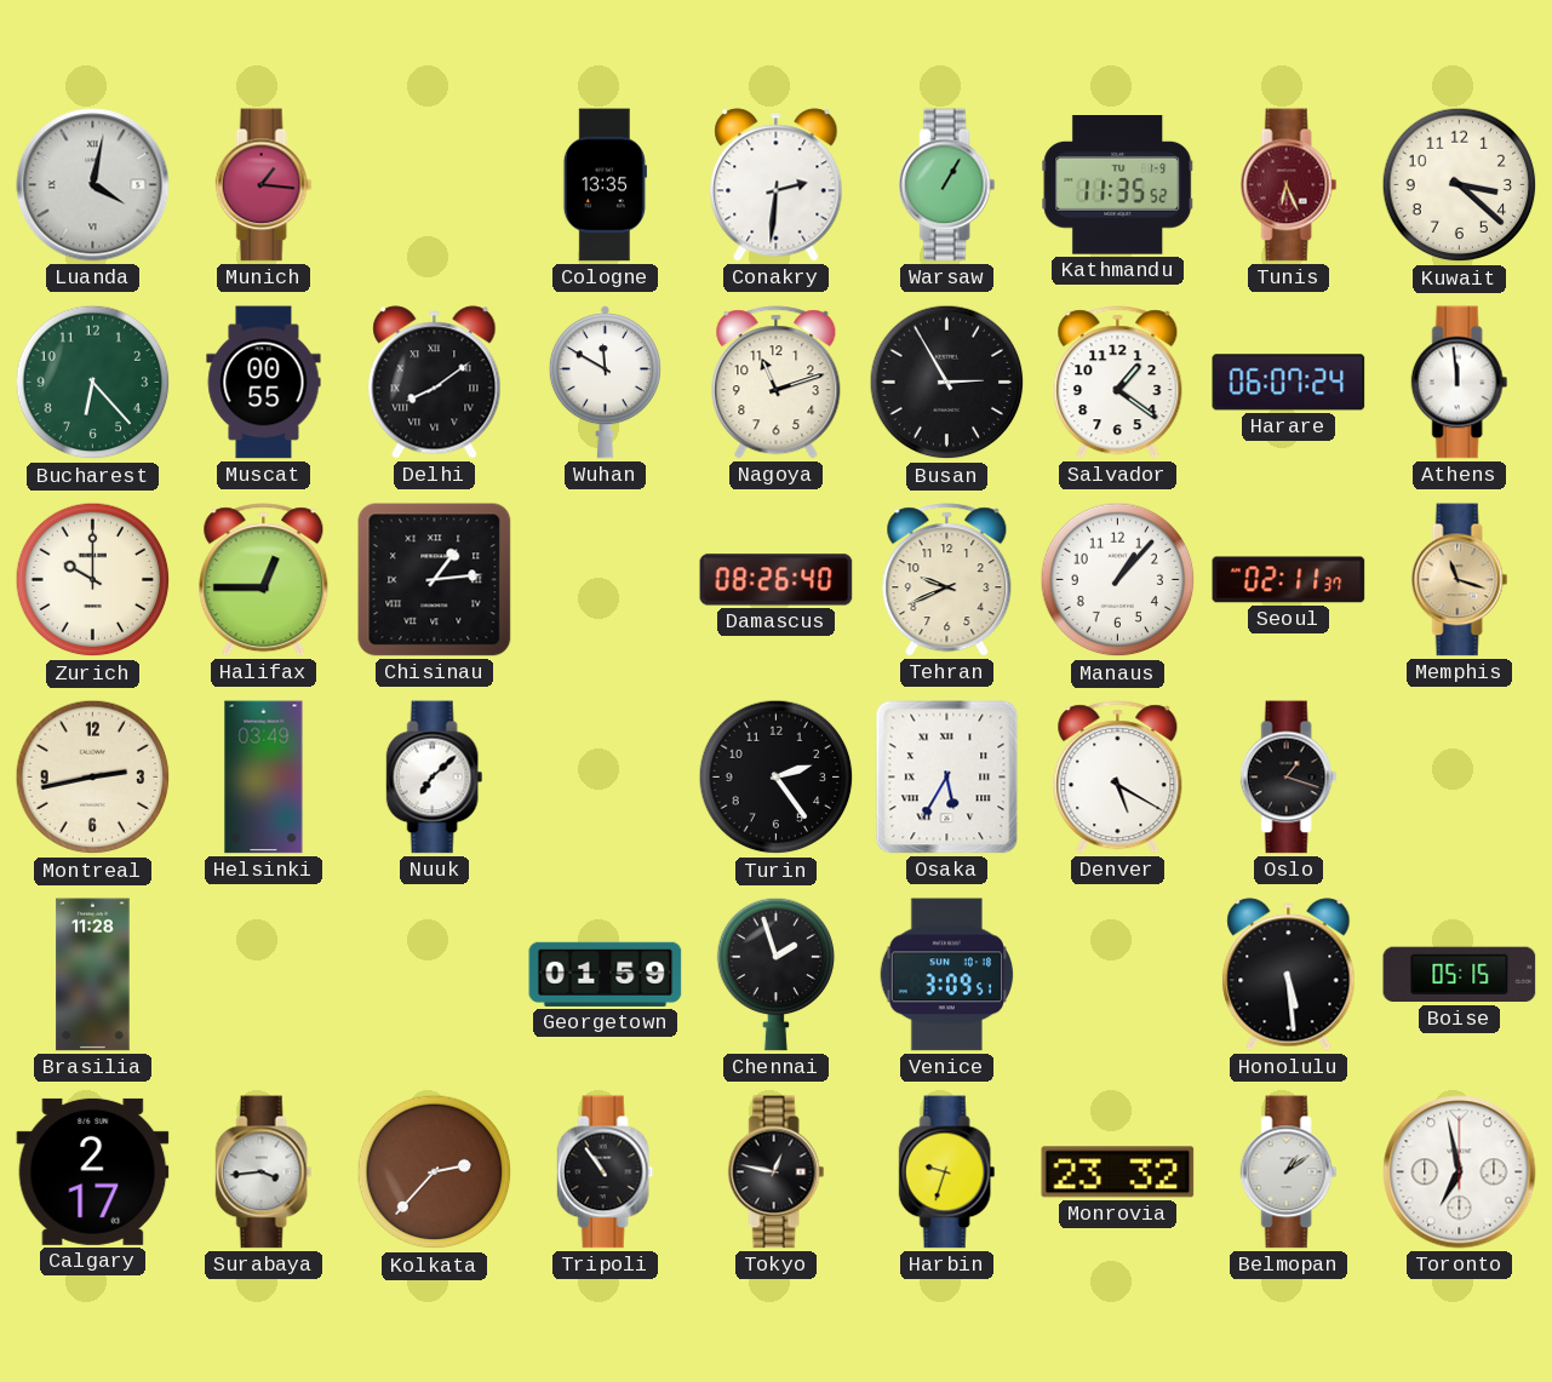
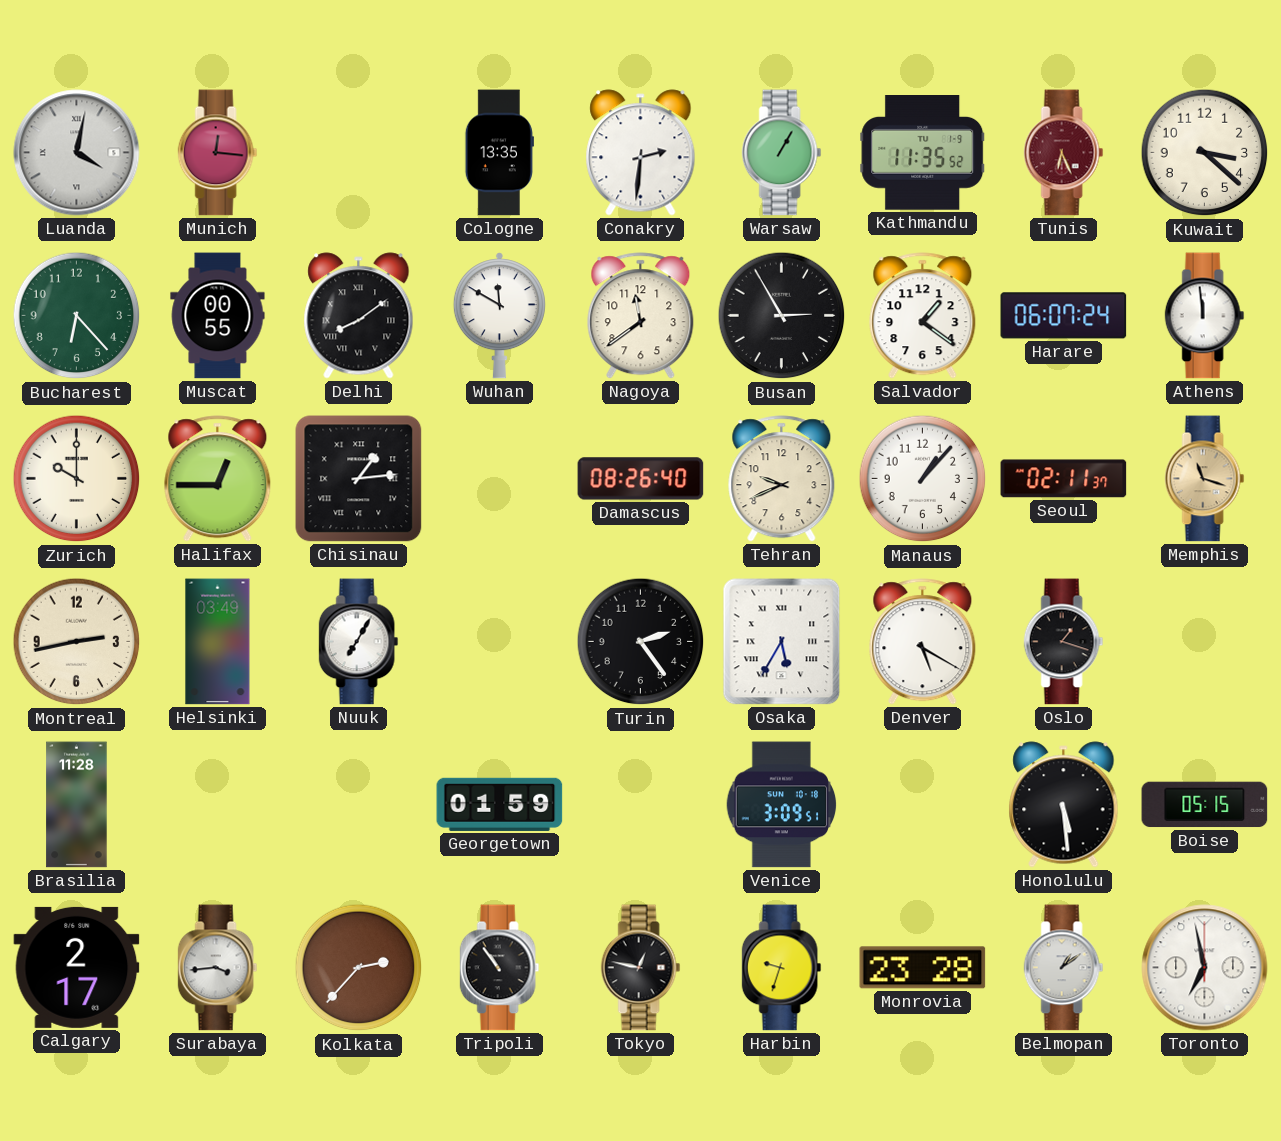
Munich: 1:16 -> 12:16
Nagoya: 11:12 -> 11:39
Nuuk: 7:08 -> 7:05
Chennai: 1:57 -> none
Monrovia: 23:32 -> 23:28
